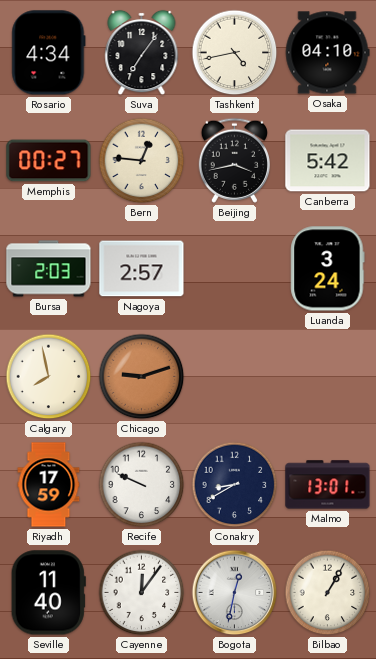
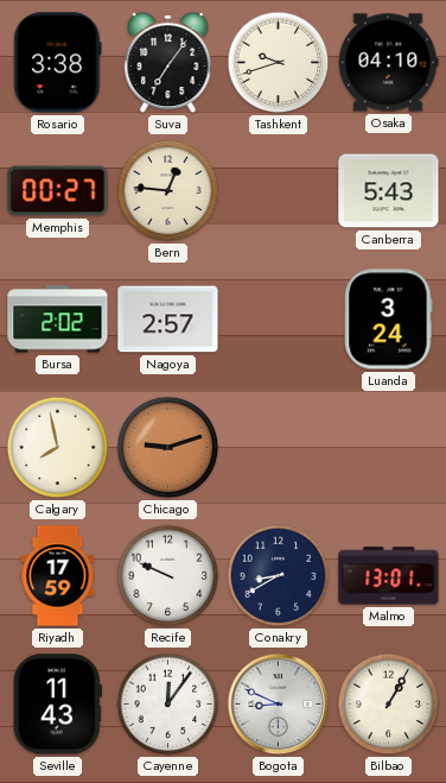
Rosario: 4:34 -> 3:38
Tashkent: 4:43 -> 9:42
Beijing: 3:43 -> none
Canberra: 5:42 -> 5:43
Bursa: 2:03 -> 2:02
Seville: 11:40 -> 11:43
Bogota: 12:32 -> 8:49
